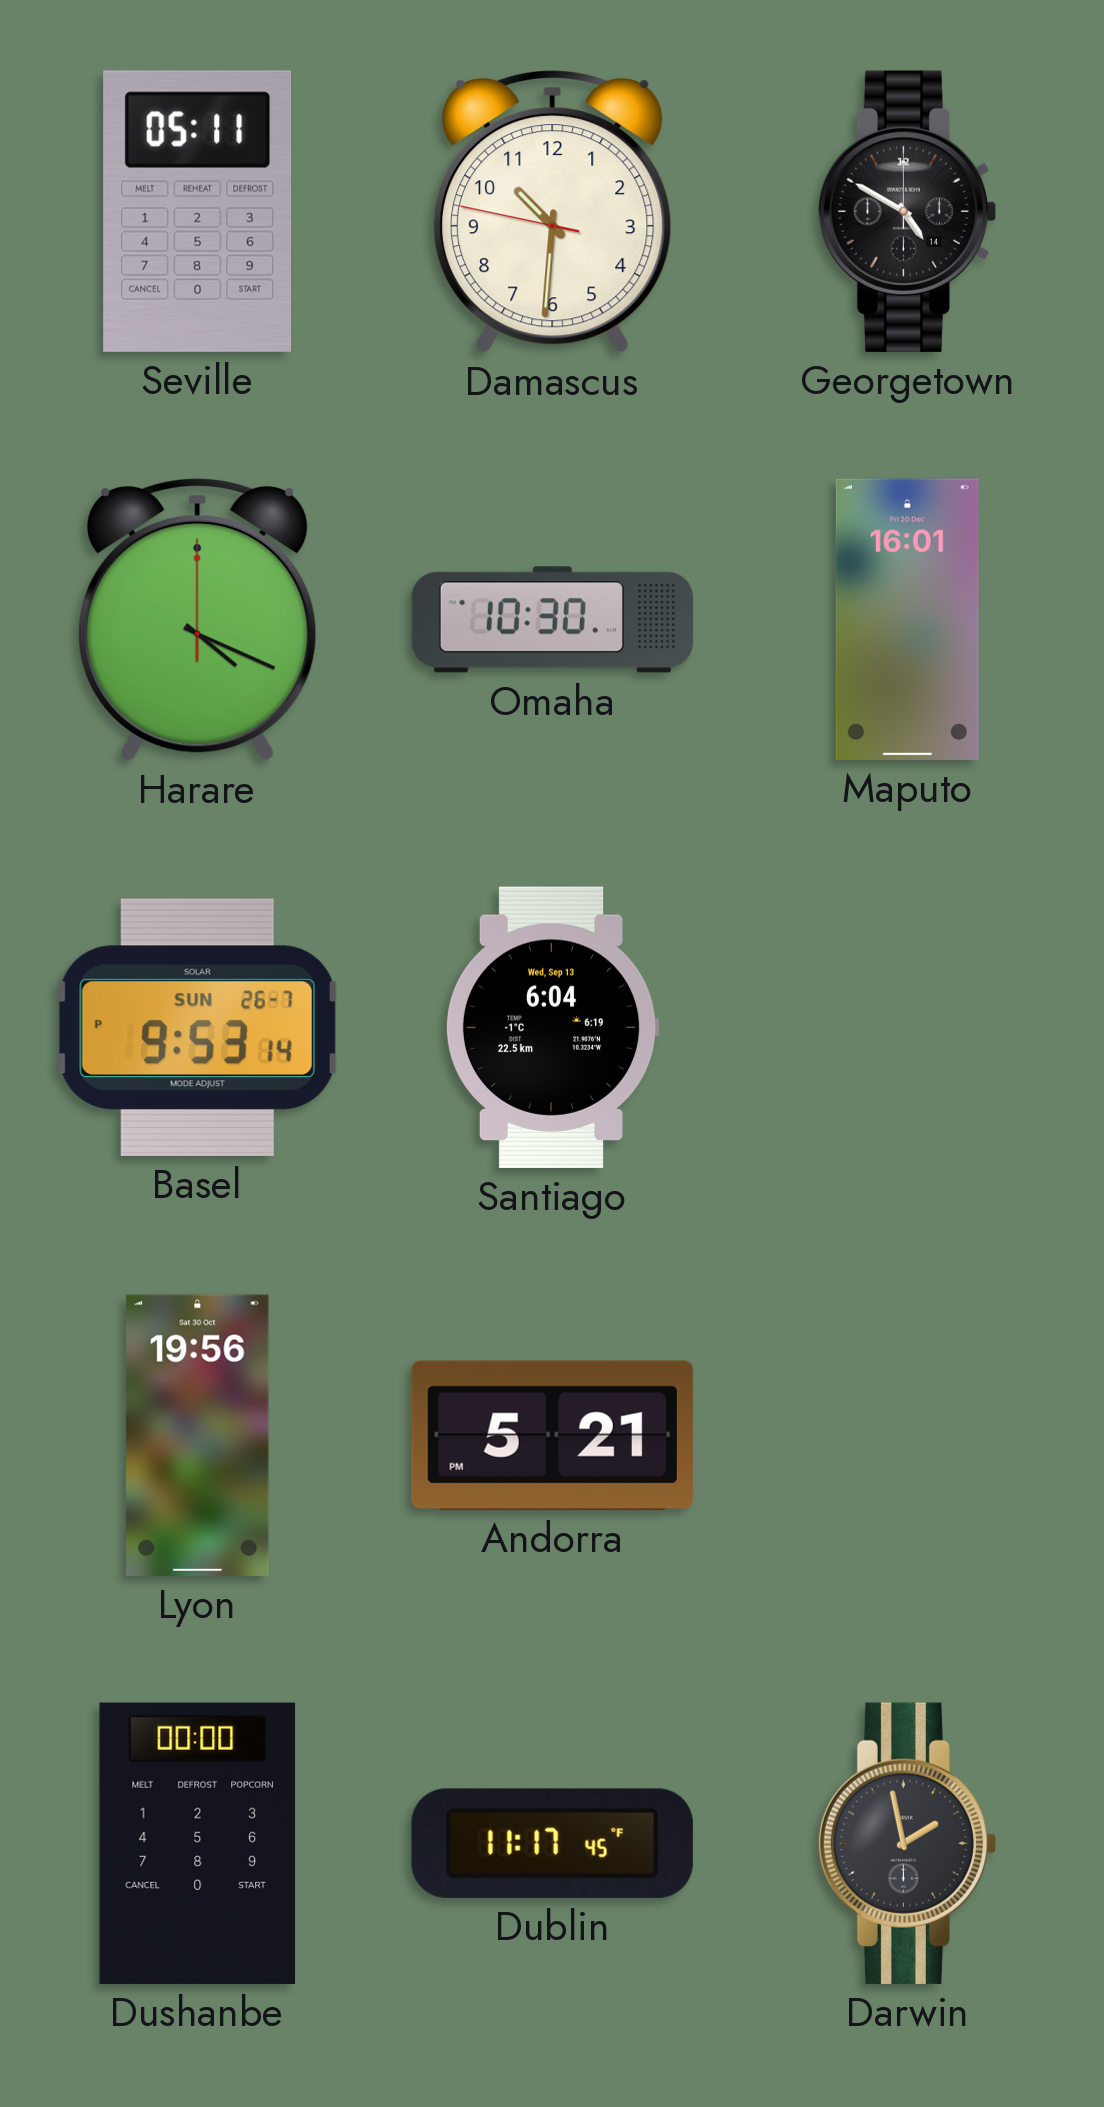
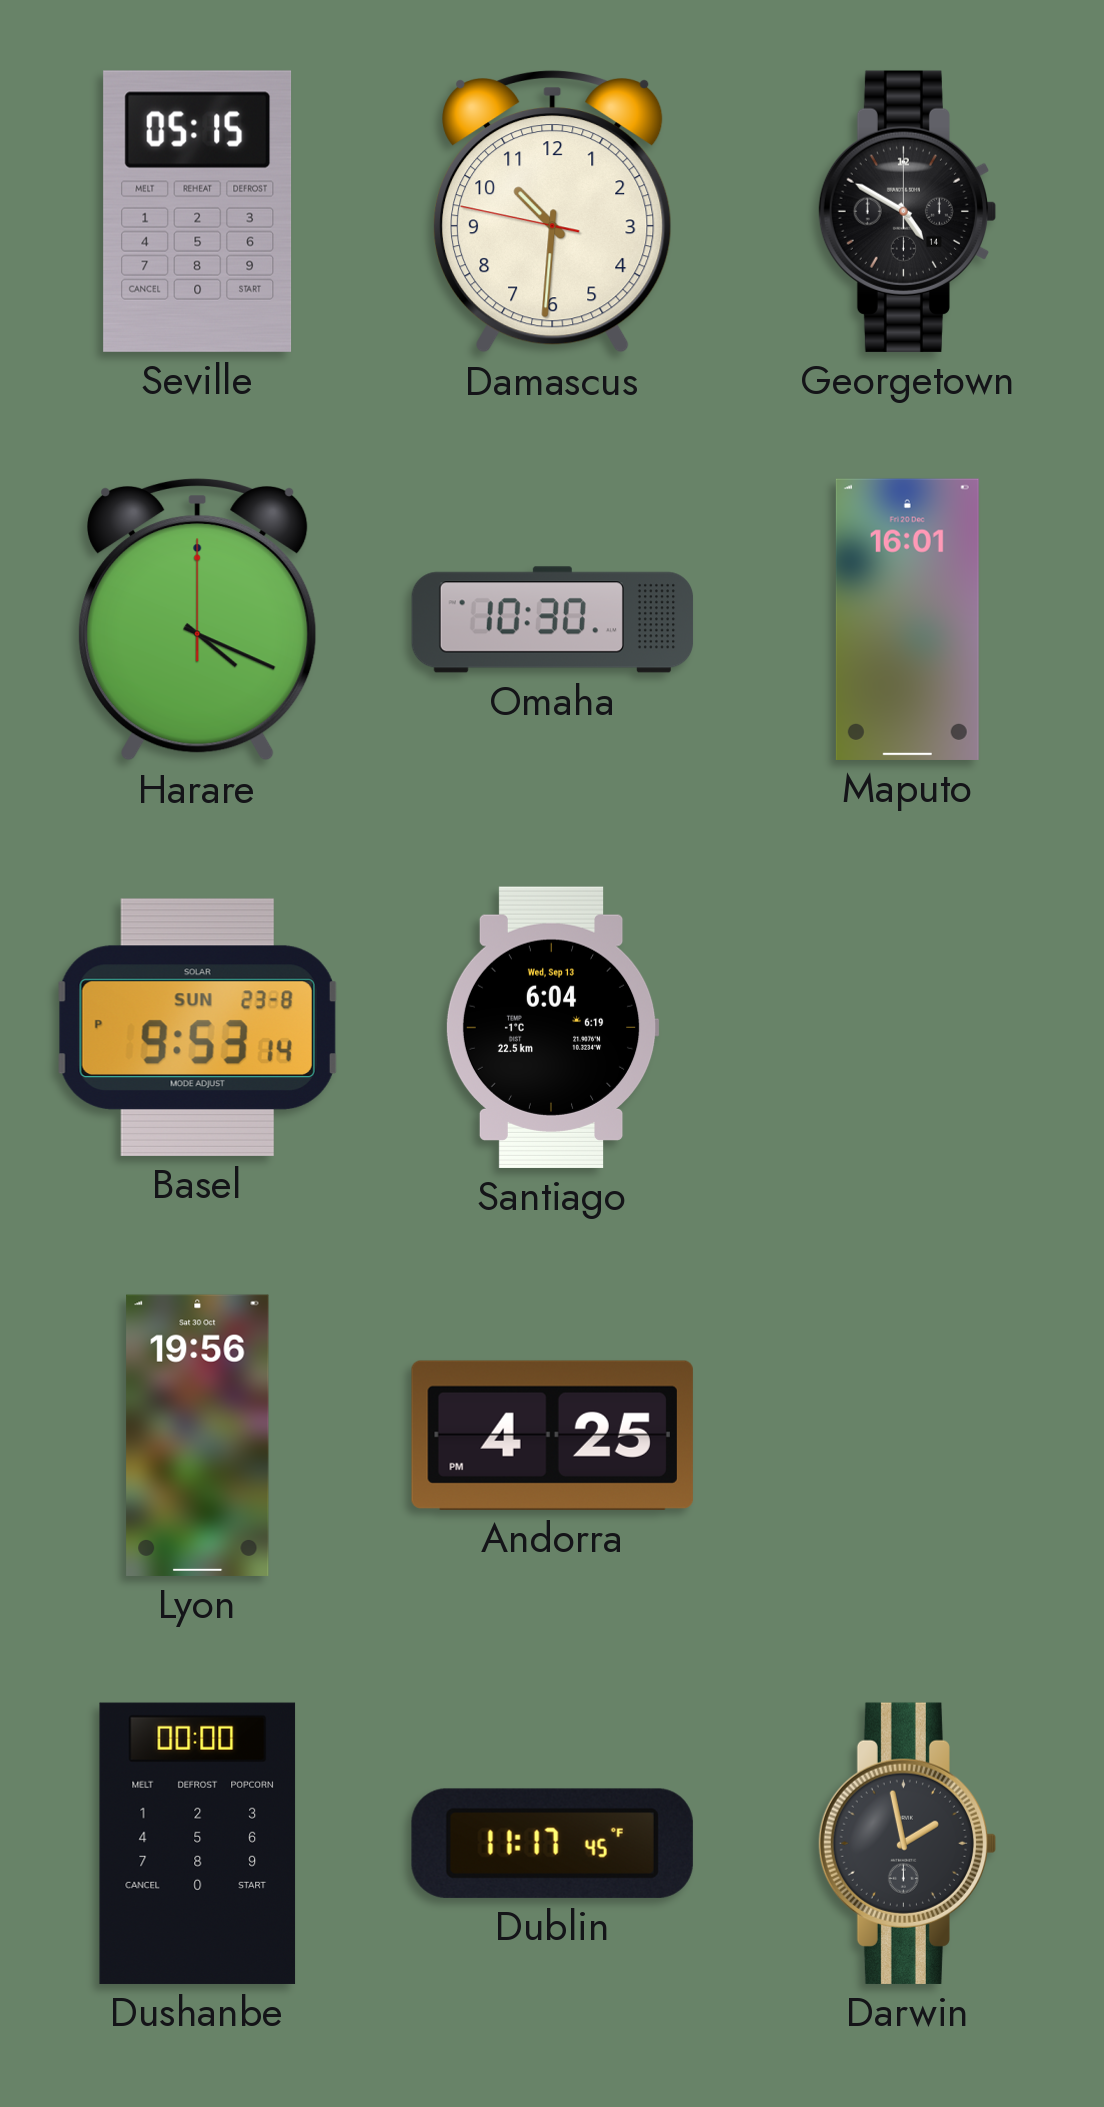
Seville: 05:11 -> 05:15
Basel date: SUN 26-7 -> SUN 23-8
Andorra: 5:21 -> 4:25
